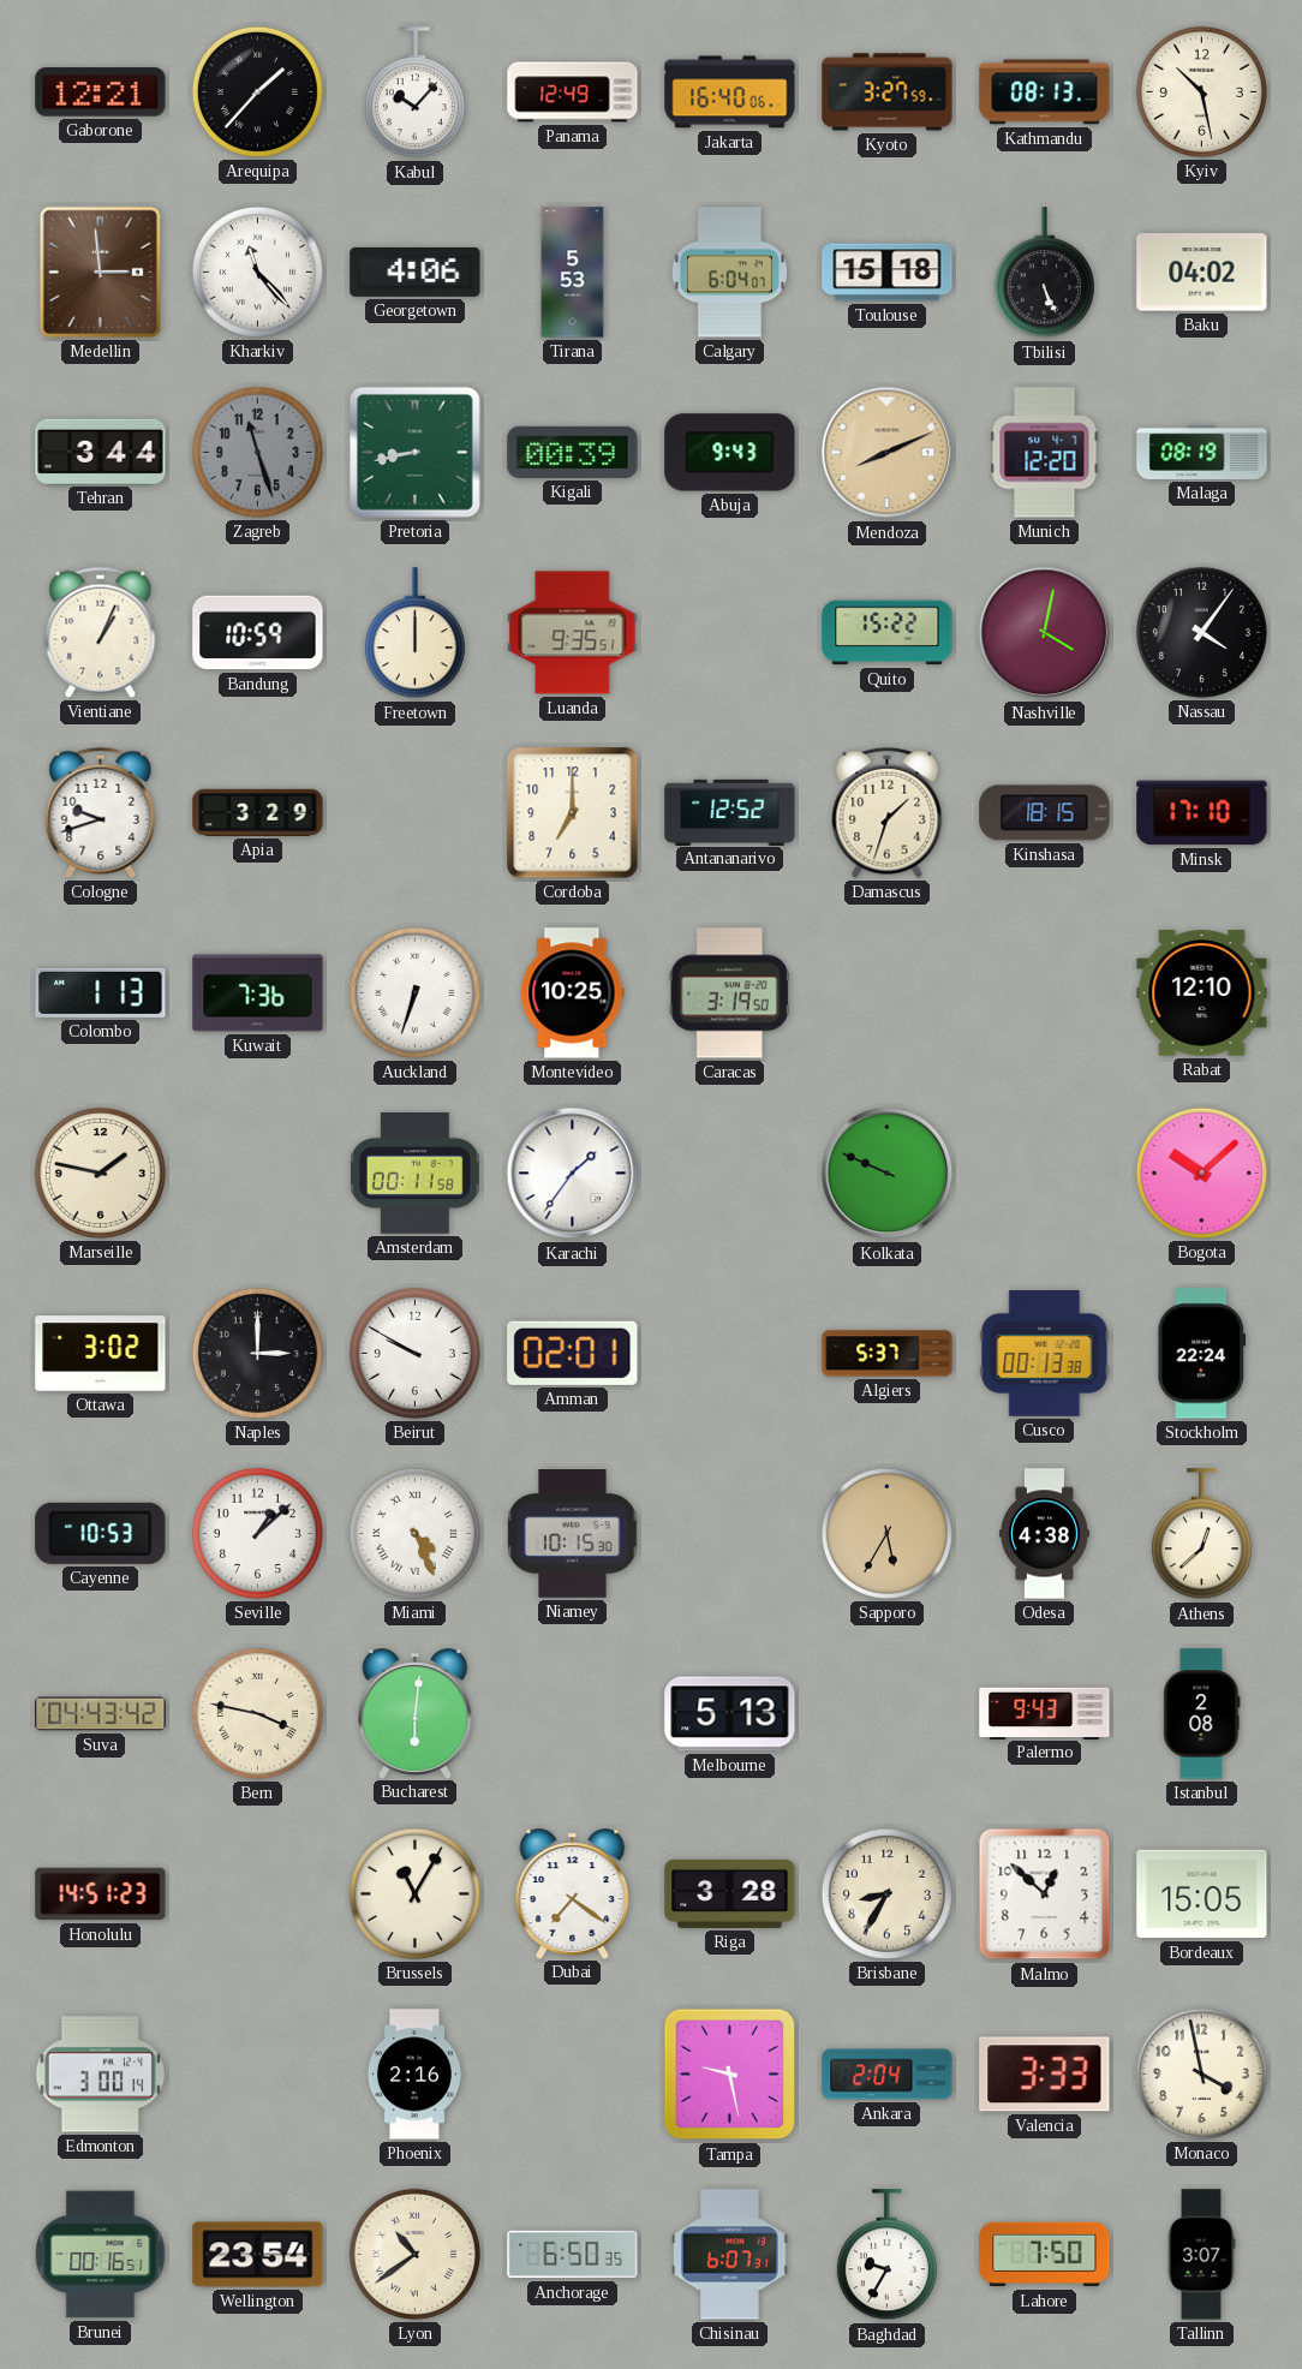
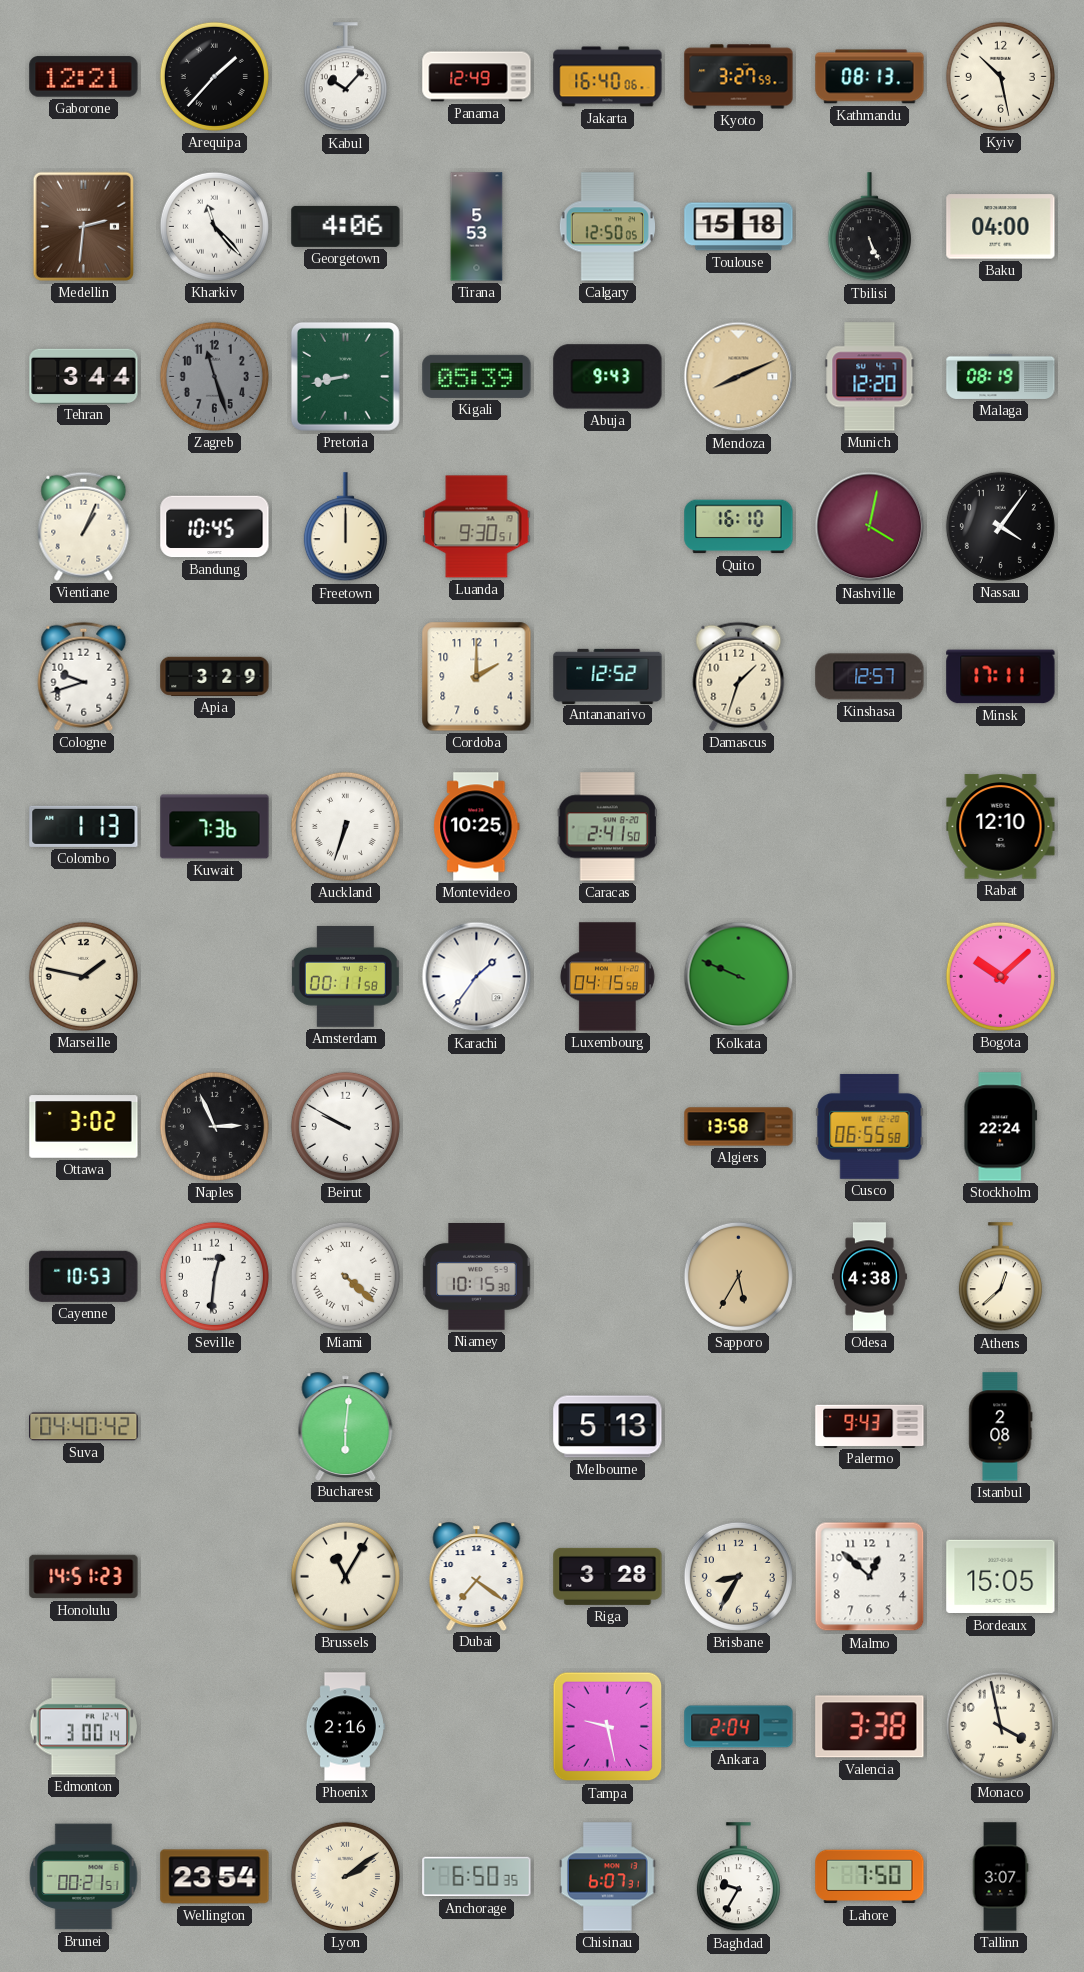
Medellin: 2:59 -> 2:31
Calgary: 6:04 -> 12:50
Baku: 04:02 -> 04:00
Kigali: 00:39 -> 05:39
Bandung: 10:59 -> 10:45
Luanda: 9:35 -> 9:30
Quito: 15:22 -> 16:10
Cordoba: 7:00 -> 2:00
Kinshasa: 18:15 -> 12:57
Minsk: 17:10 -> 17:11
Caracas: 3:19 -> 2:41
Luxembourg: none -> 04:15
Naples: 3:00 -> 2:56
Amman: 02:01 -> none
Algiers: 5:37 -> 13:58
Cusco: 00:13 -> 06:55
Seville: 1:08 -> 12:31
Miami: 4:26 -> 4:22
Suva: 04:43 -> 04:40
Bern: 3:47 -> none
Valencia: 3:33 -> 3:38
Brunei: 00:16 -> 00:21
Lyon: 10:39 -> 2:09
